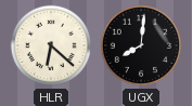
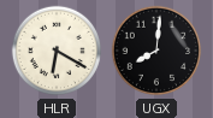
HLR: 6:22 -> 6:20
